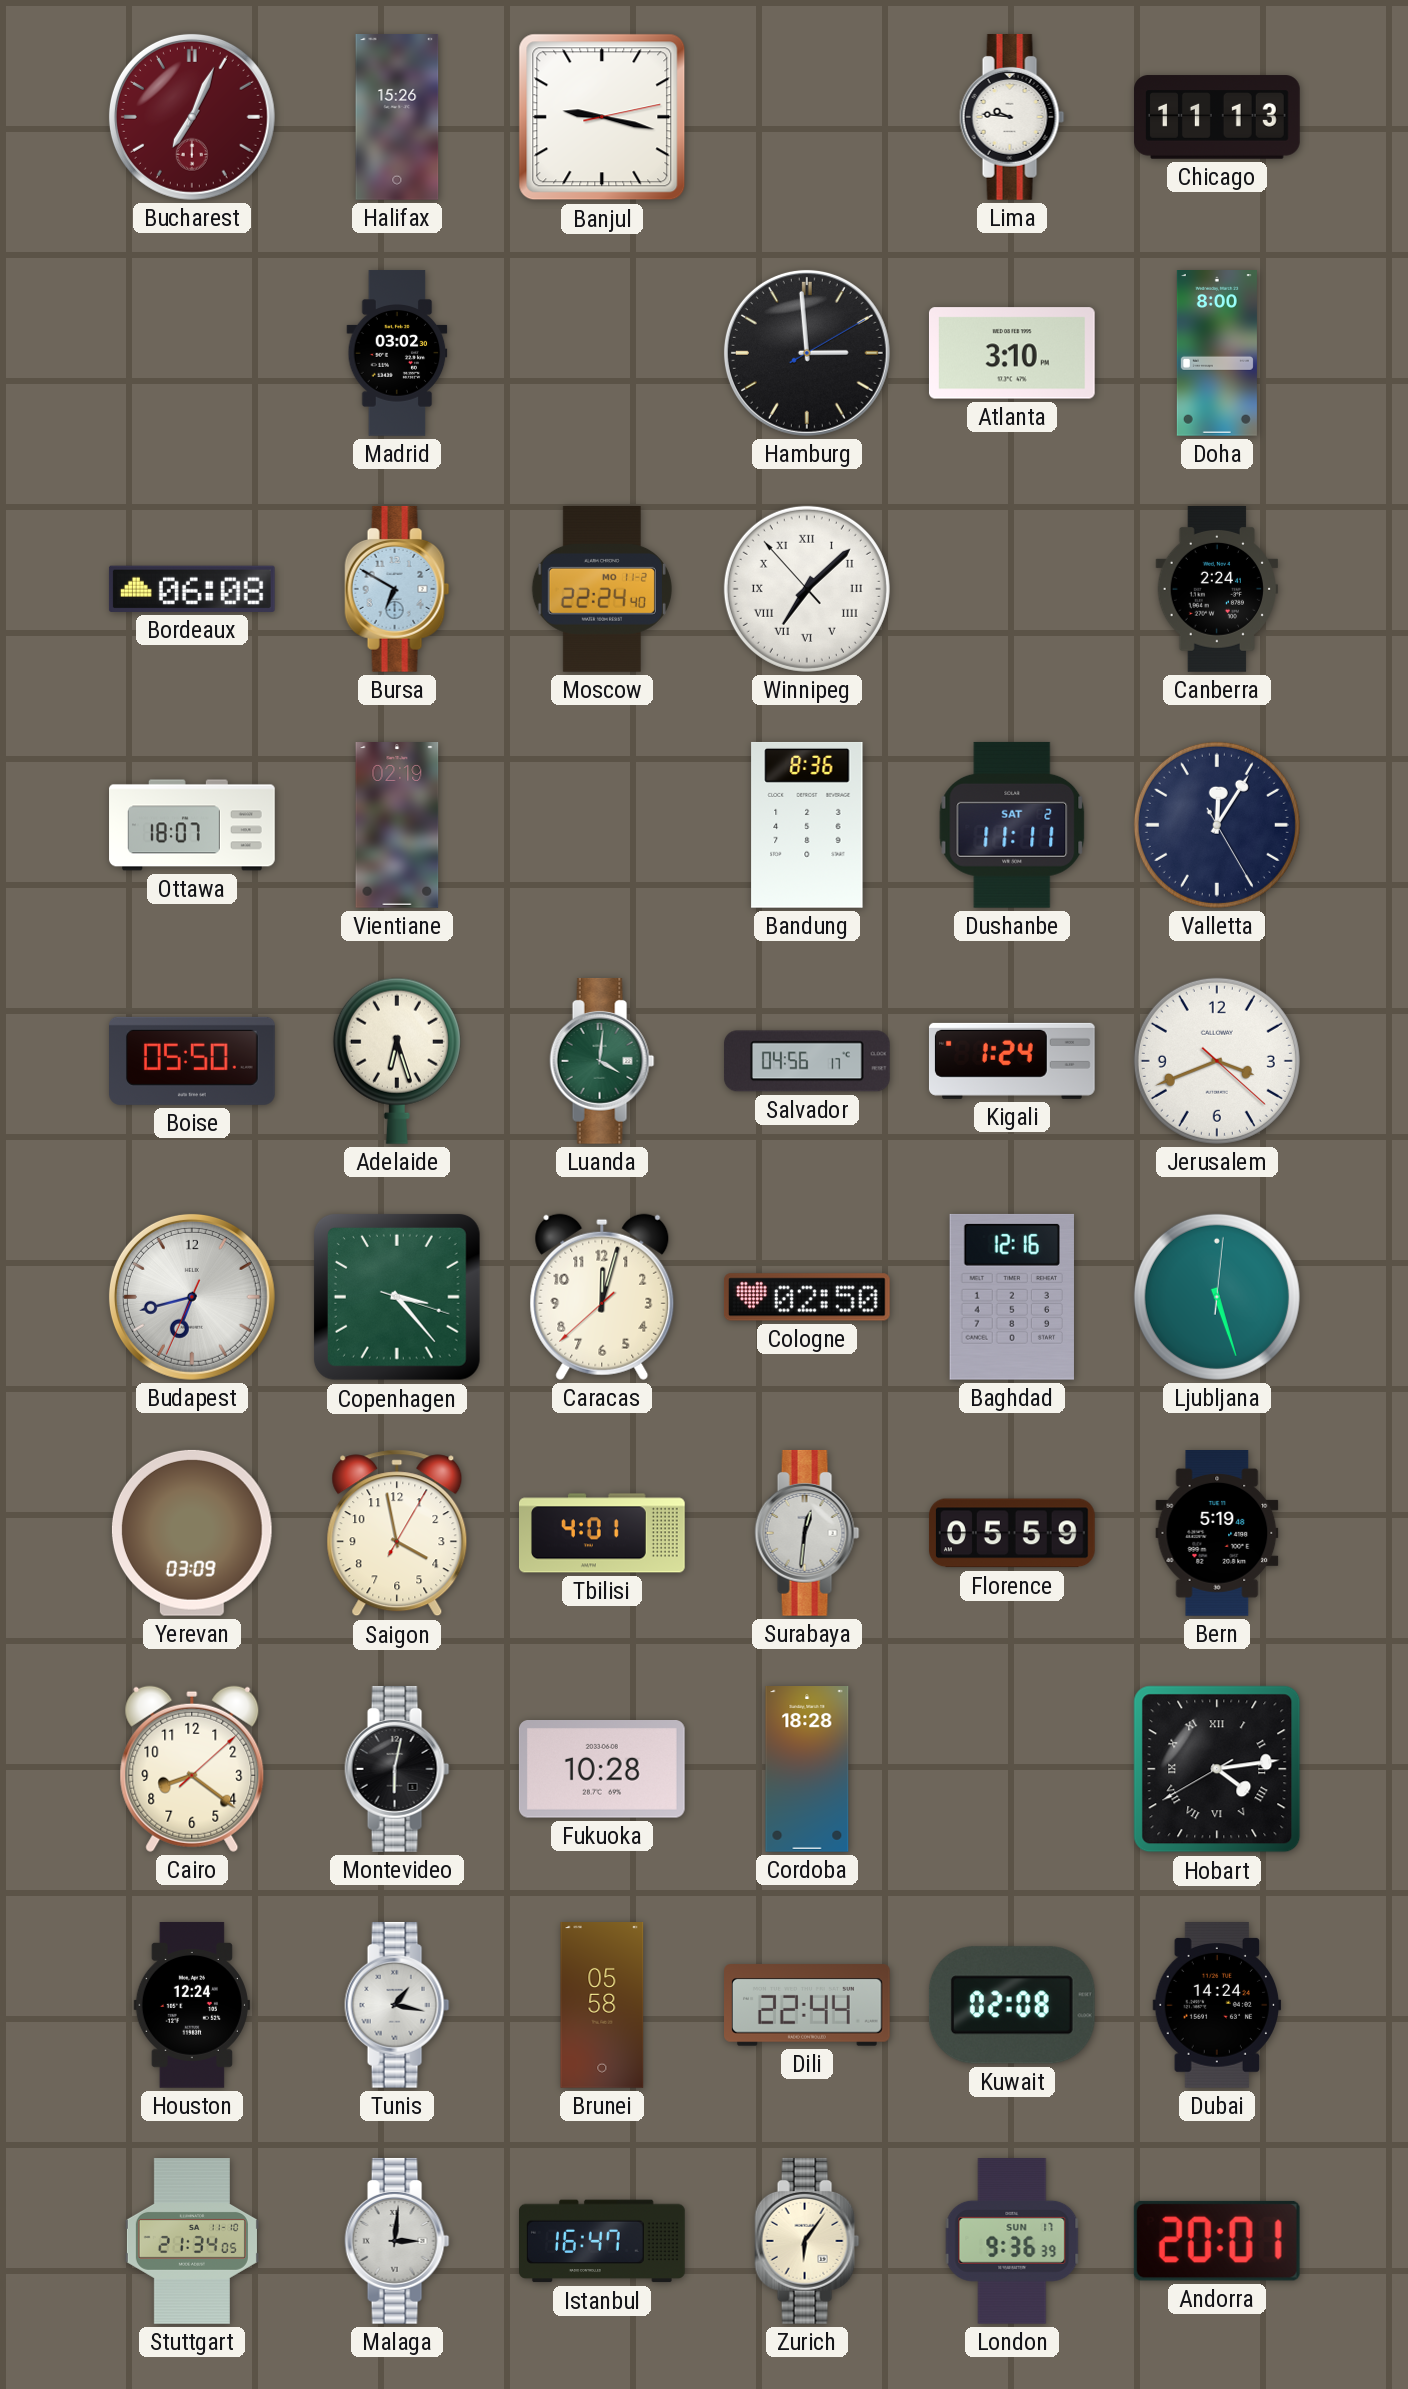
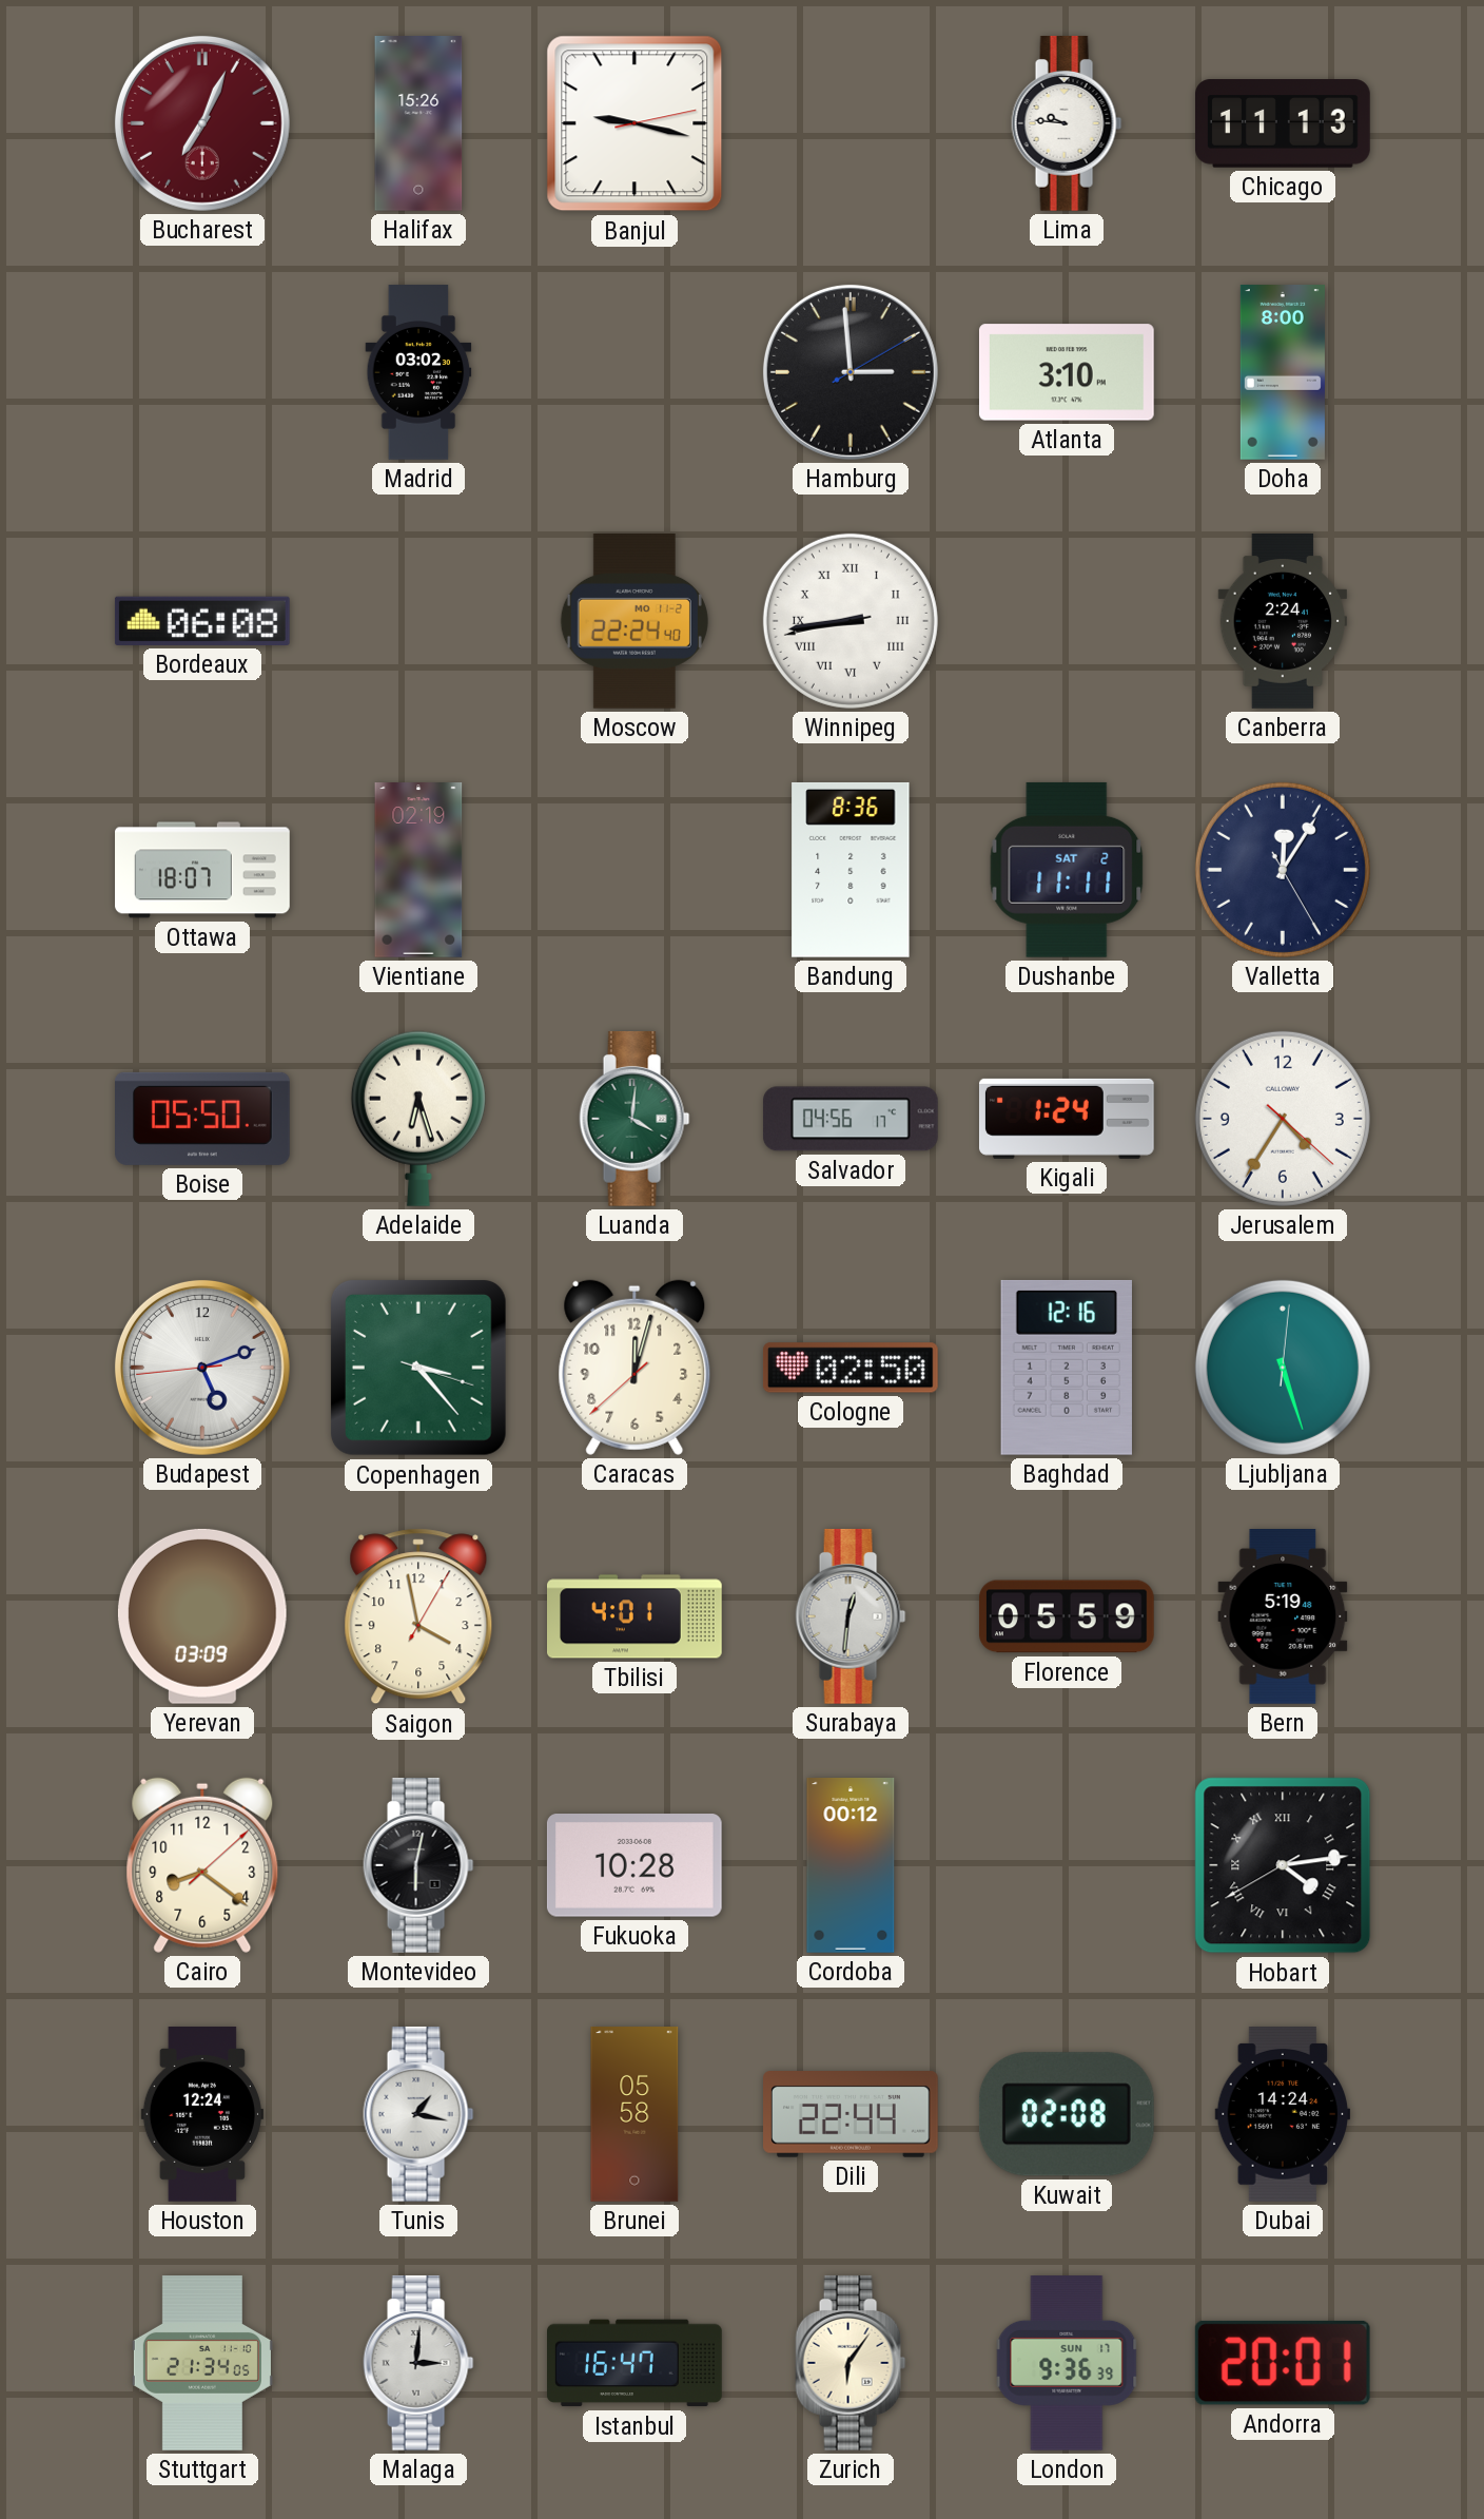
Bursa: 6:50 -> none
Winnipeg: 7:07 -> 8:43
Jerusalem: 3:41 -> 4:35
Budapest: 6:42 -> 5:11
Cordoba: 18:28 -> 00:12
